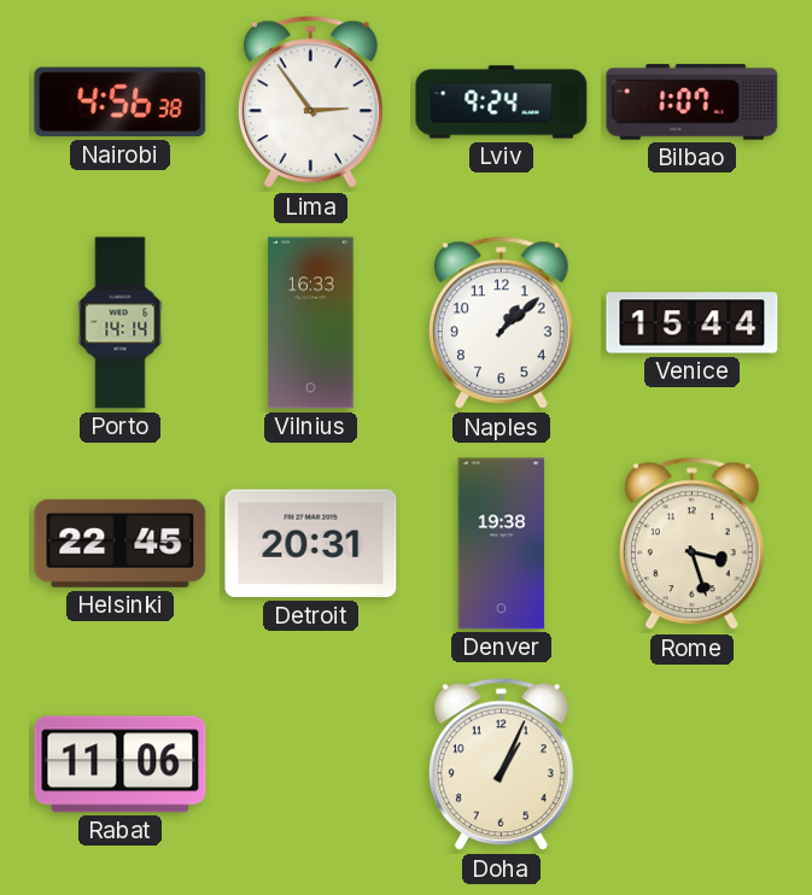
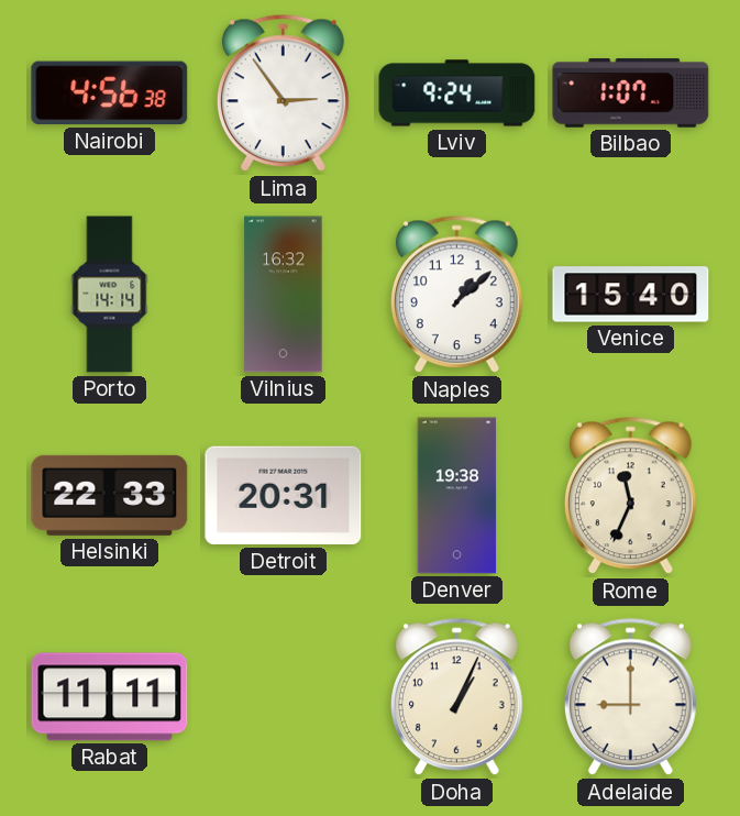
Vilnius: 16:33 -> 16:32
Venice: 15:44 -> 15:40
Helsinki: 22:45 -> 22:33
Rome: 3:27 -> 11:34
Rabat: 11:06 -> 11:11
Adelaide: none -> 9:00
